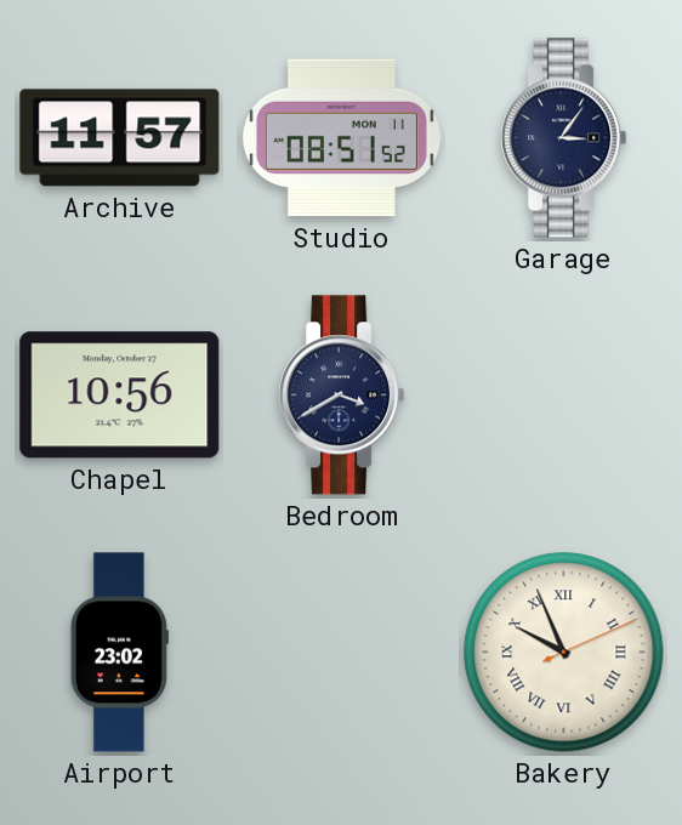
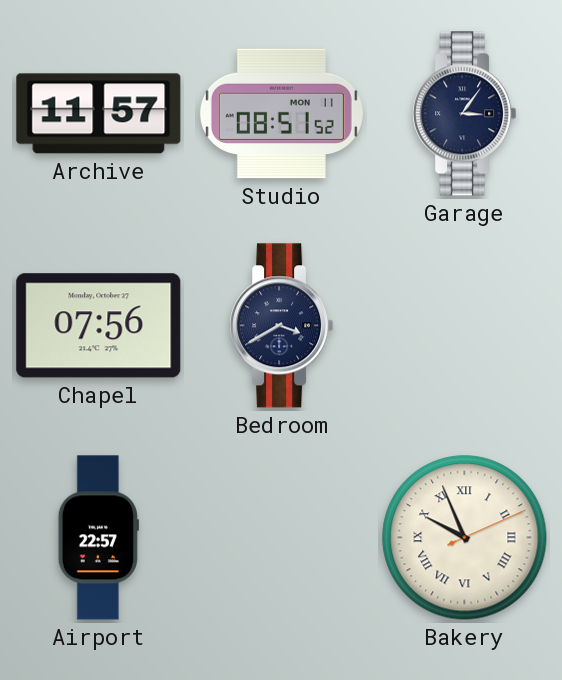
Chapel: 10:56 -> 07:56
Airport: 23:02 -> 22:57
